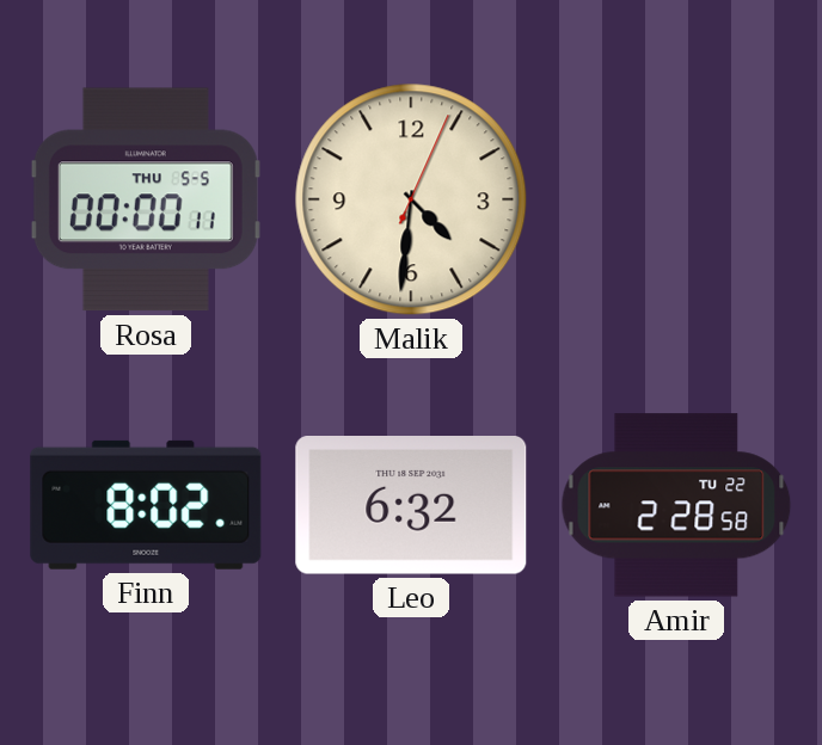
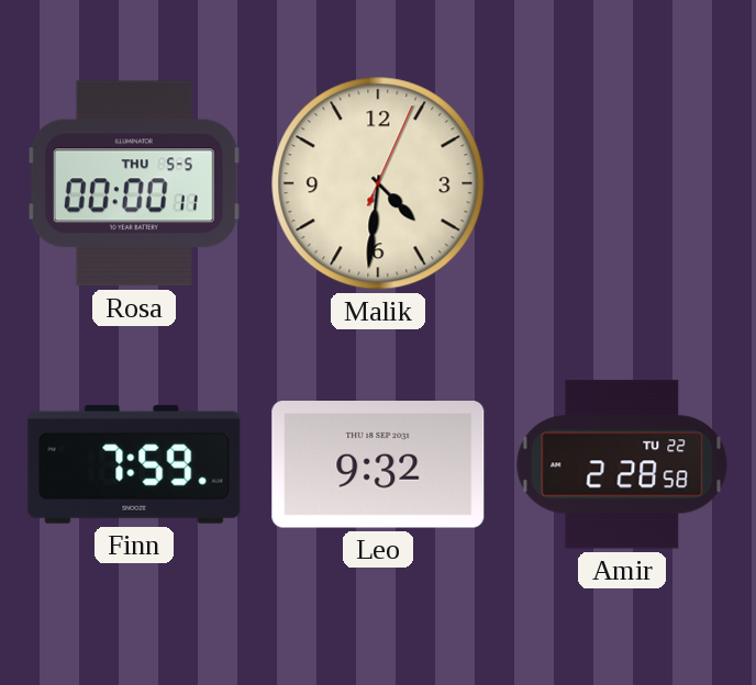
Finn: 8:02 -> 7:59
Leo: 6:32 -> 9:32
